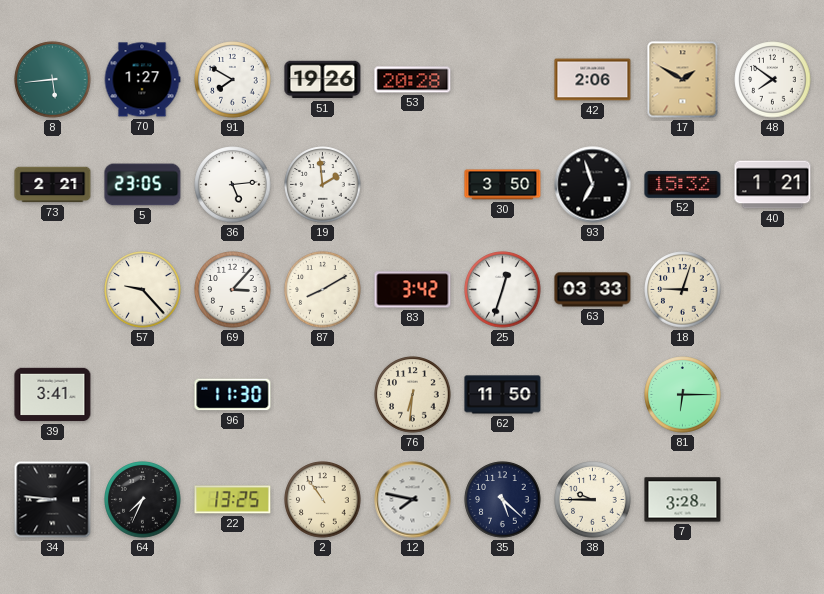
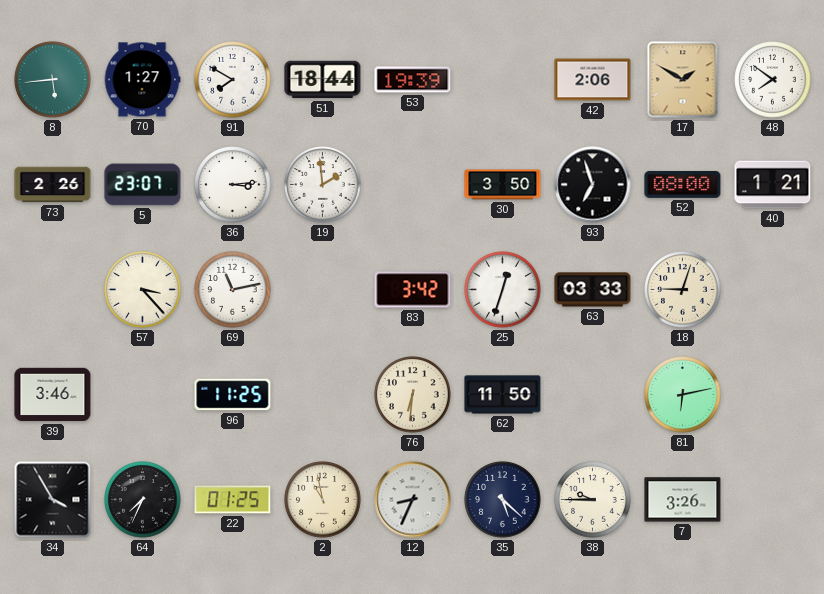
51: 19:26 -> 18:44
53: 20:28 -> 19:39
73: 2:21 -> 2:26
5: 23:05 -> 23:07
36: 5:14 -> 3:14
52: 15:32 -> 08:00
57: 9:23 -> 3:23
69: 3:07 -> 11:13
87: 8:10 -> none
39: 3:41 -> 3:46
96: 11:30 -> 11:25
81: 6:15 -> 6:13
34: 8:46 -> 3:55
22: 13:25 -> 01:25
2: 10:54 -> 10:58
12: 7:47 -> 8:34
7: 3:28 -> 3:26
